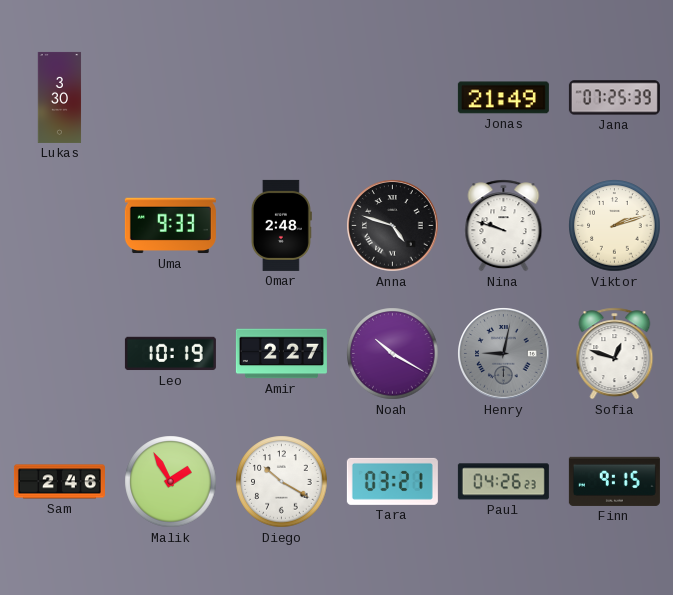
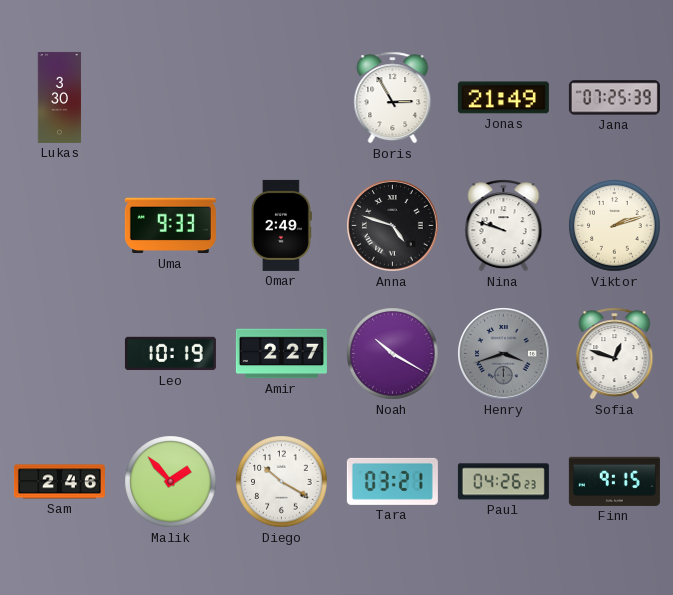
Boris: none -> 2:55
Omar: 2:48 -> 2:49
Henry: 9:02 -> 3:42
Malik: 1:55 -> 1:53
